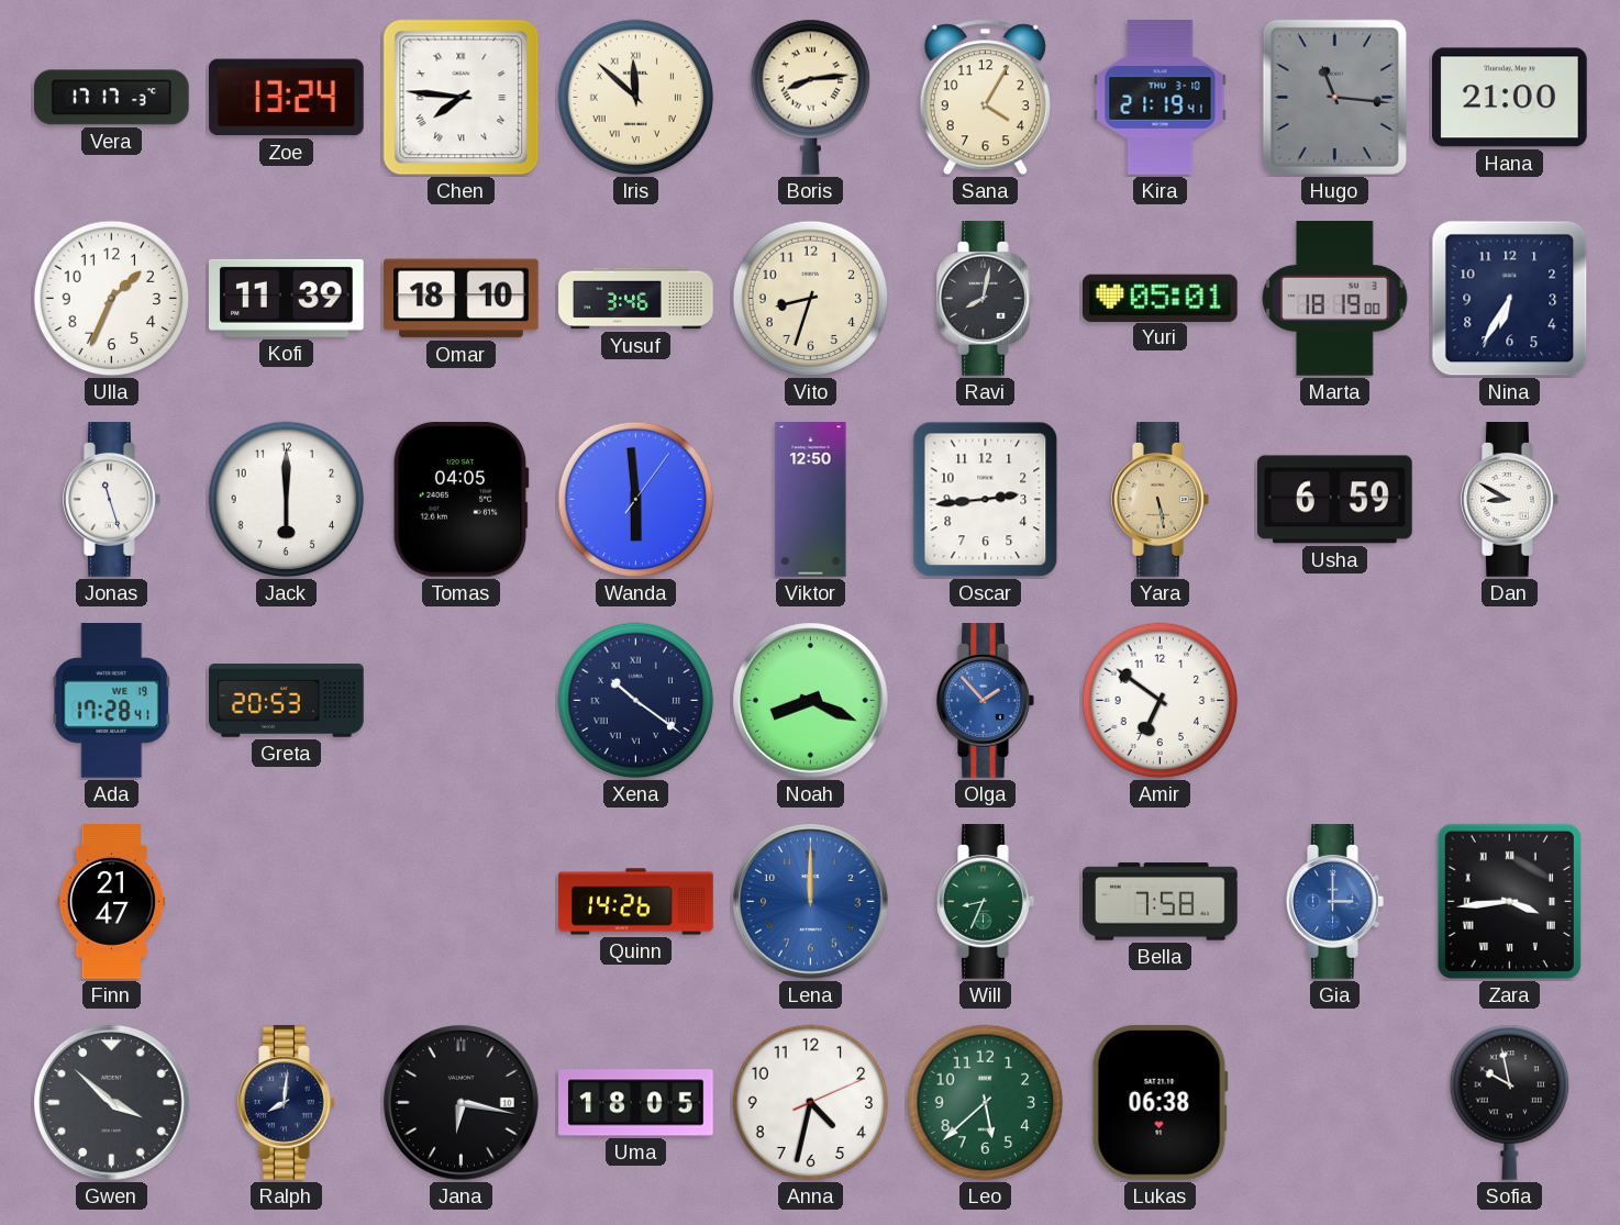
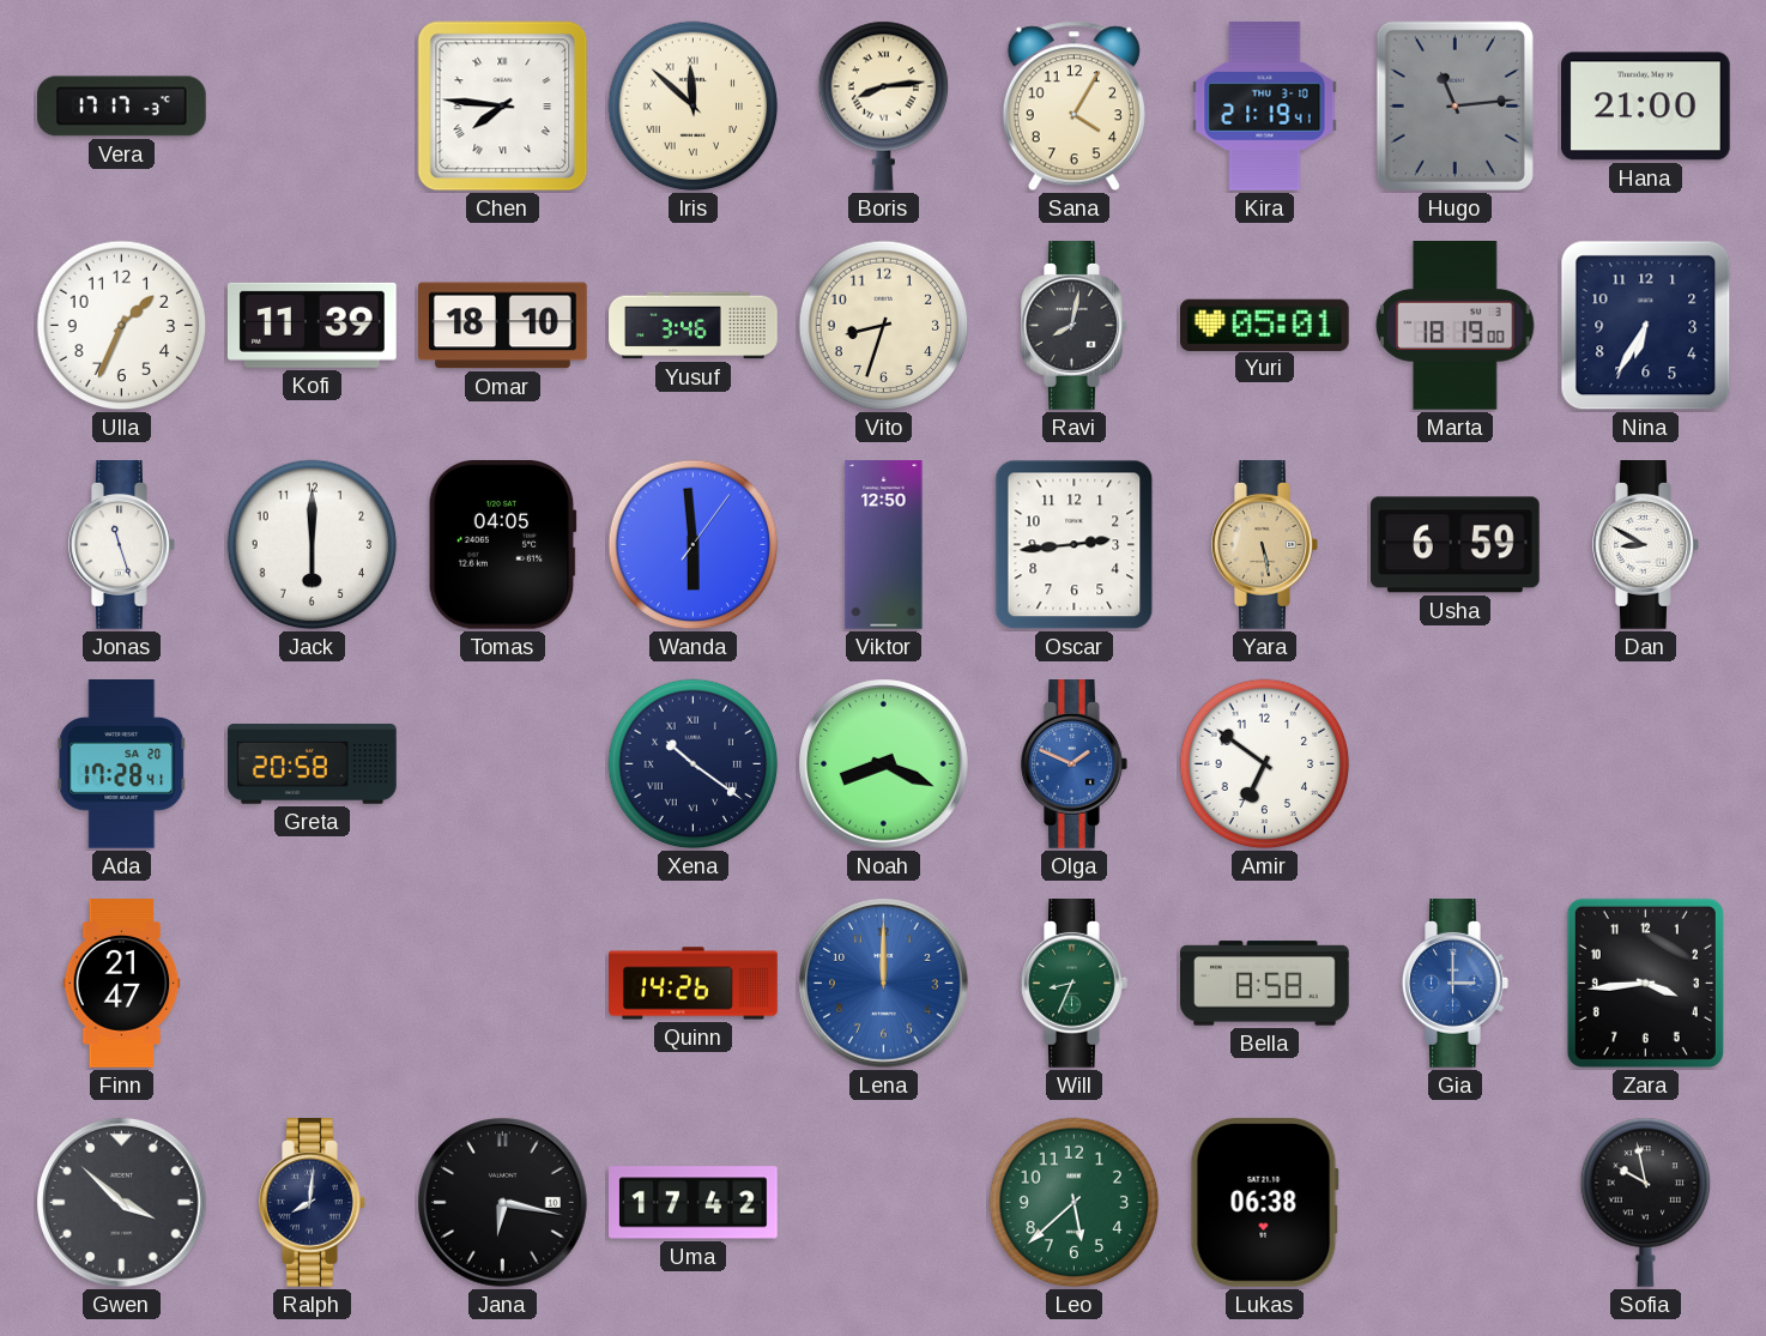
Zoe: 13:24 -> none
Hugo: 11:16 -> 11:14
Ada date: WE 19 -> SA 20
Greta: 20:53 -> 20:58
Olga: 1:53 -> 1:49
Bella: 7:58 -> 8:58
Zara numerals: Roman -> Arabic
Uma: 18:05 -> 17:42
Anna: 4:32 -> none
